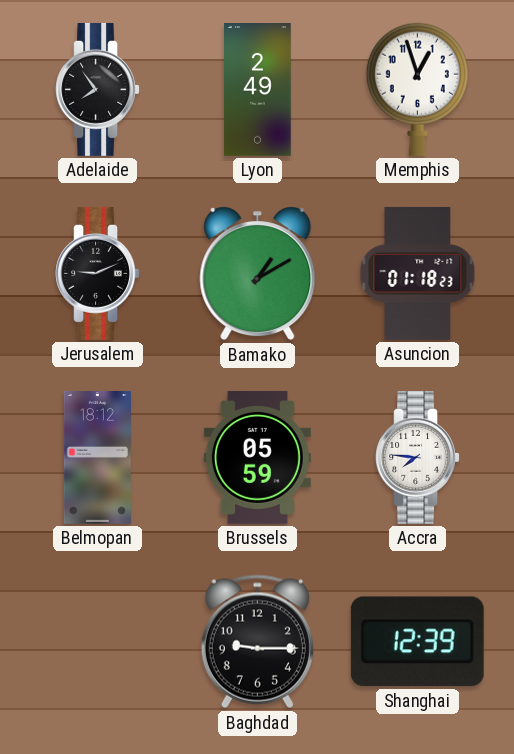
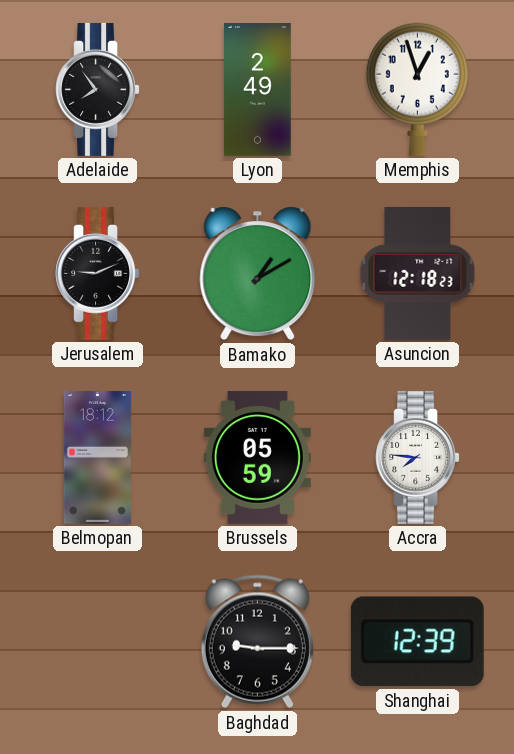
Asuncion: 01:18 -> 12:18
